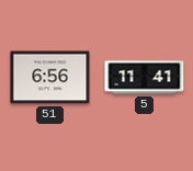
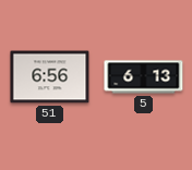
5: 11:41 -> 6:13
